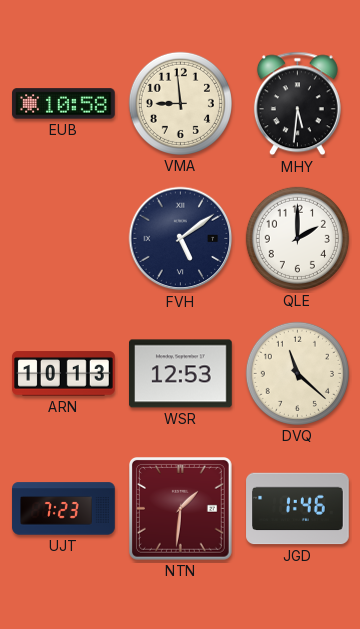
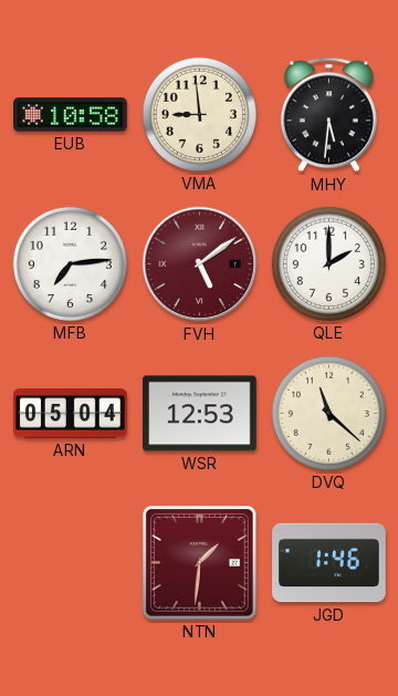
MFB: none -> 7:14
FVH dial: navy -> burgundy
ARN: 10:13 -> 05:04
UJT: 7:23 -> none
